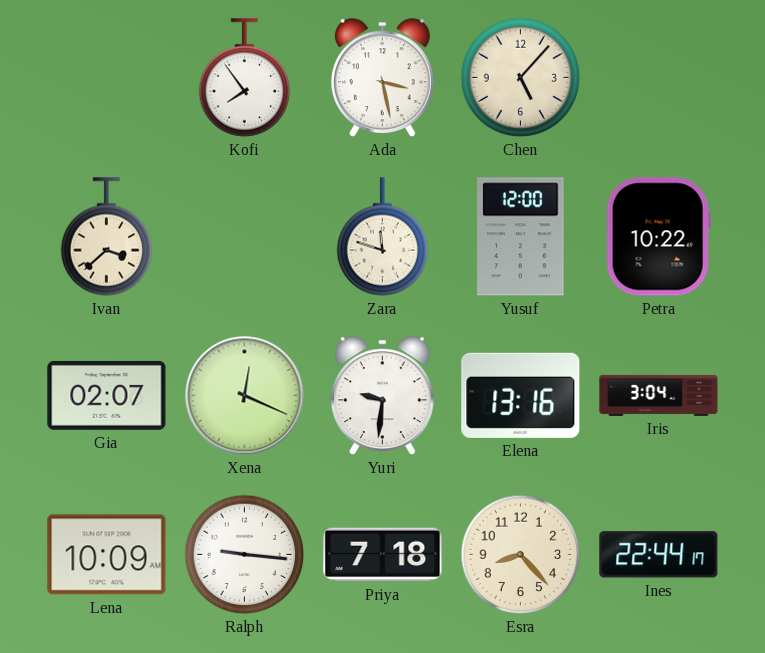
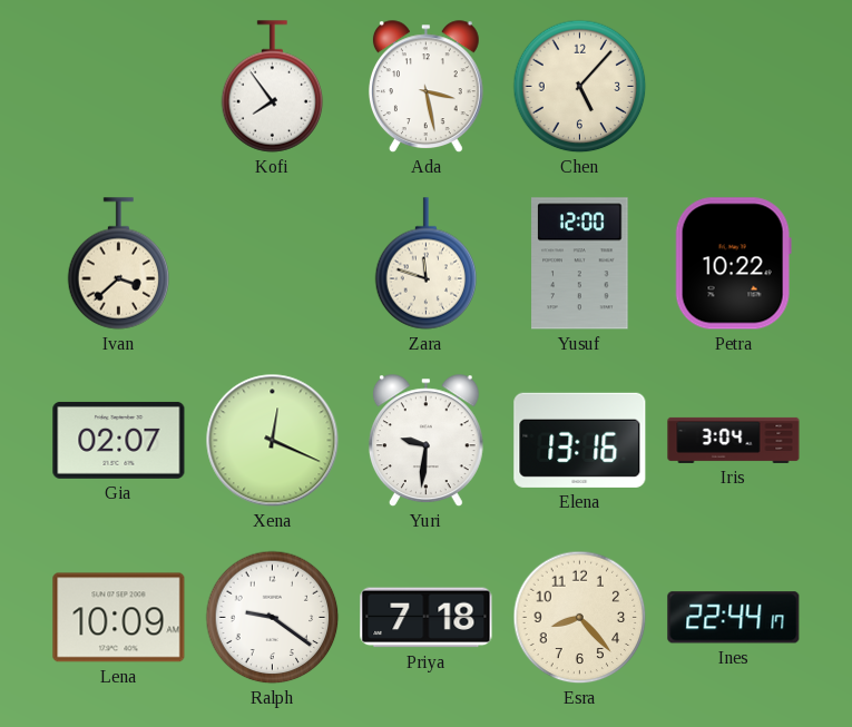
Ralph: 9:16 -> 9:21
